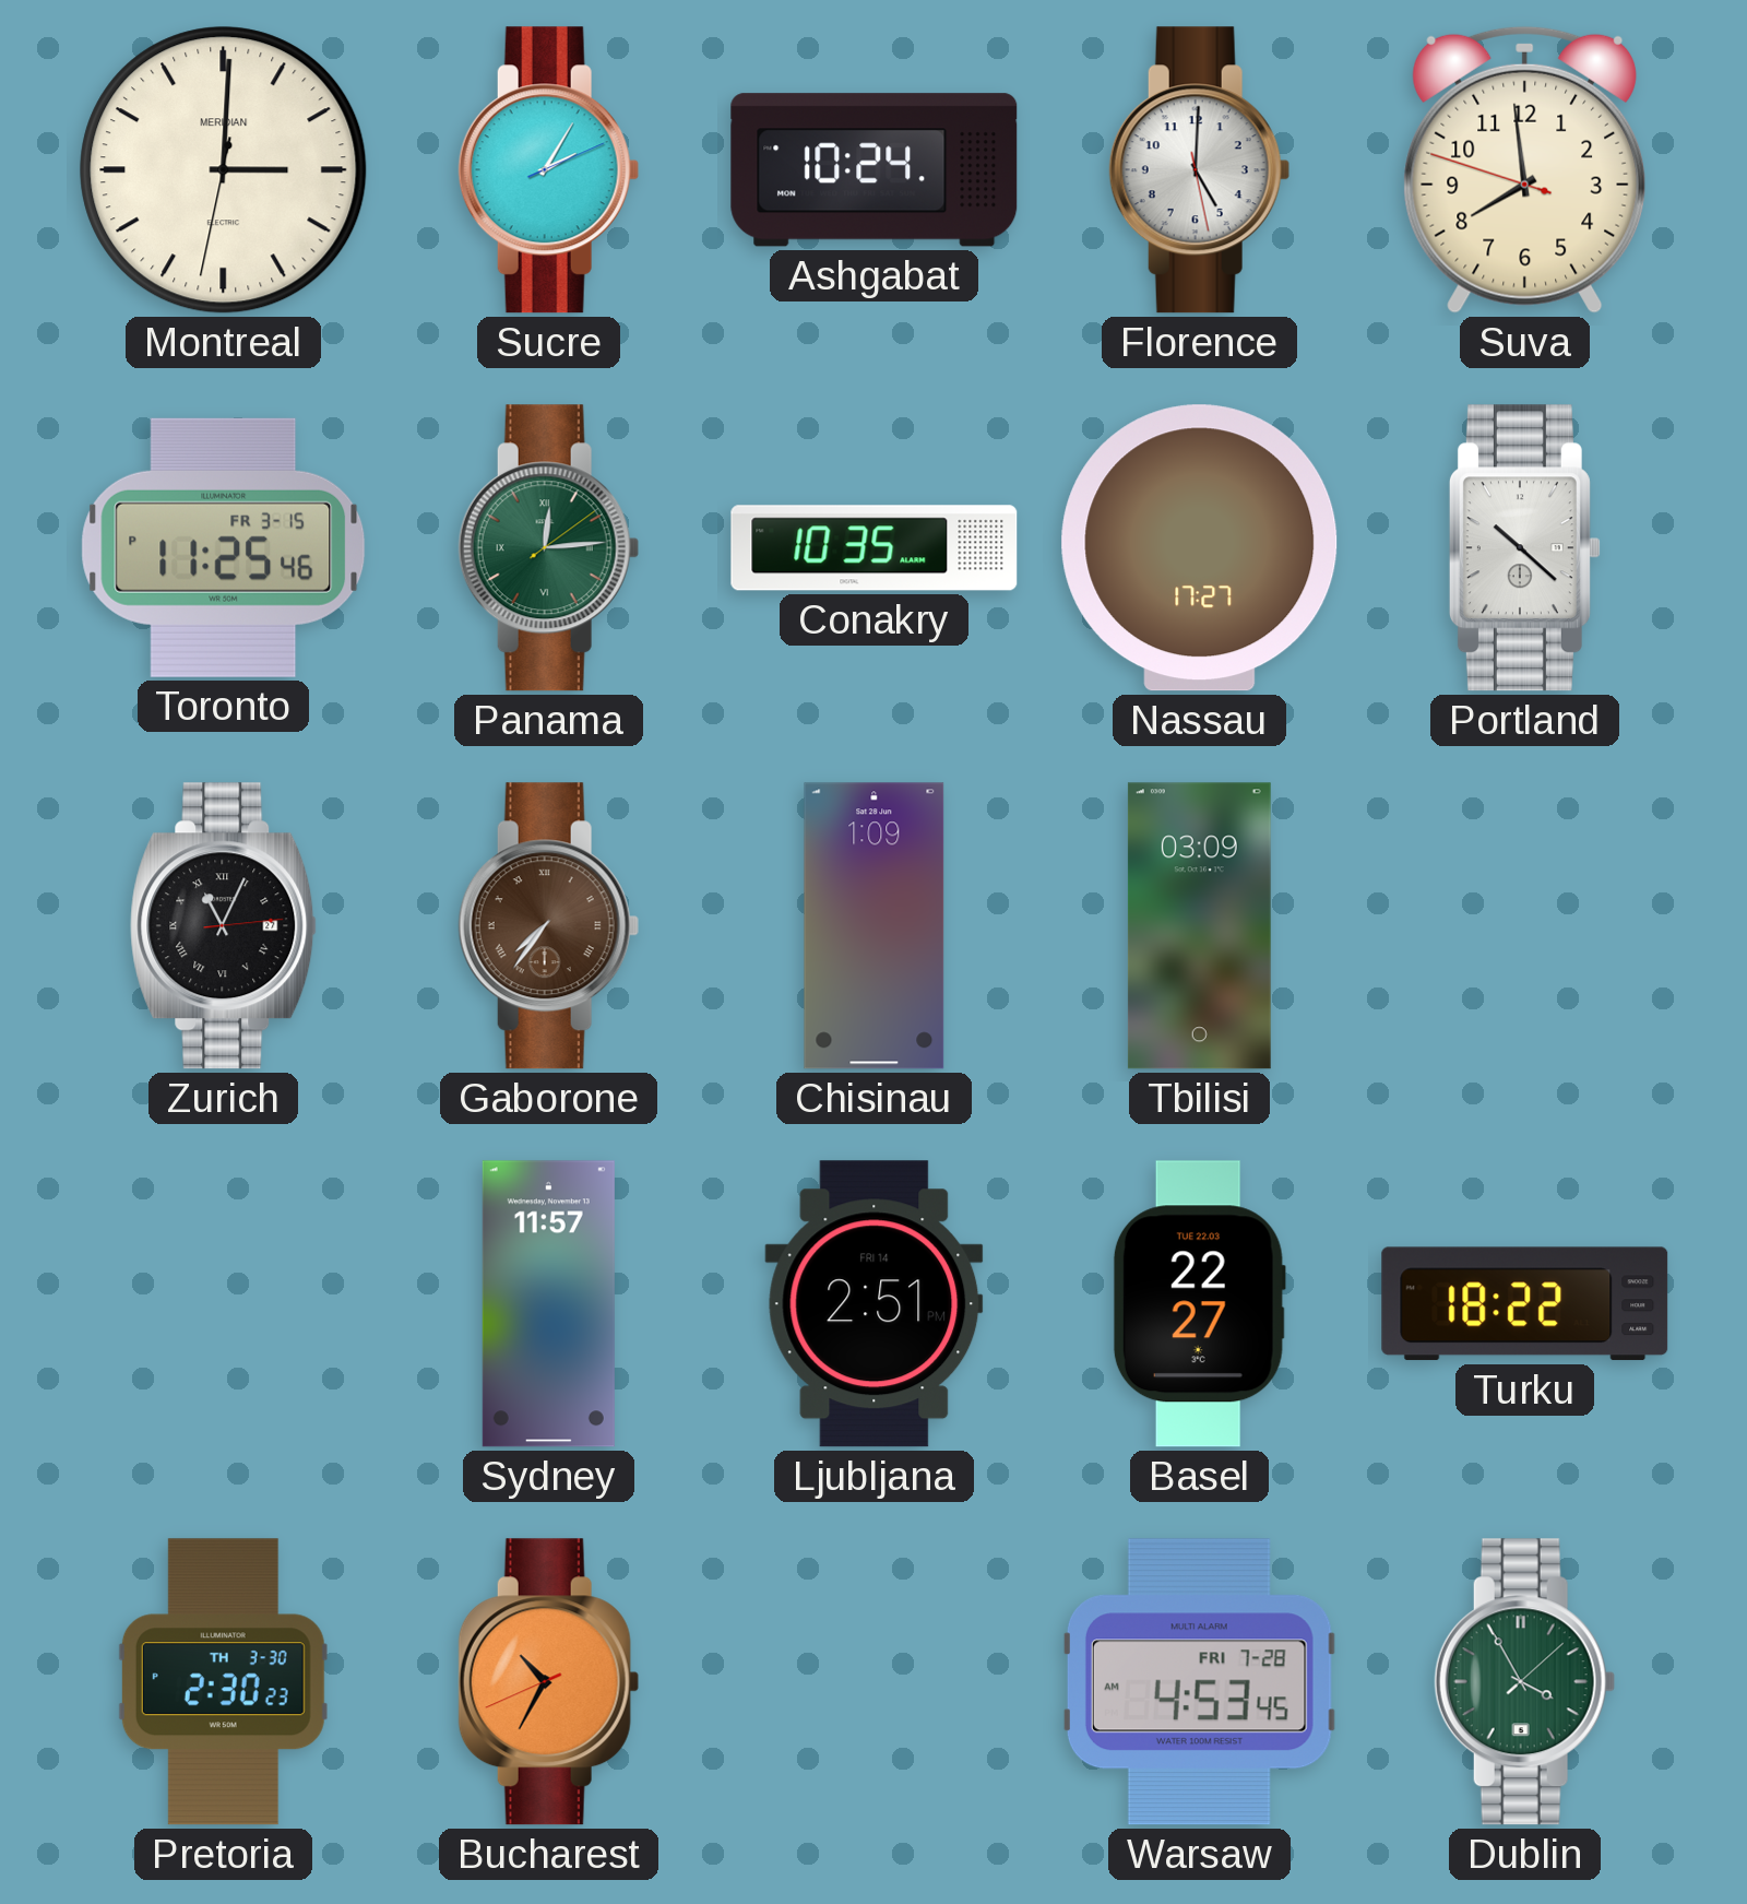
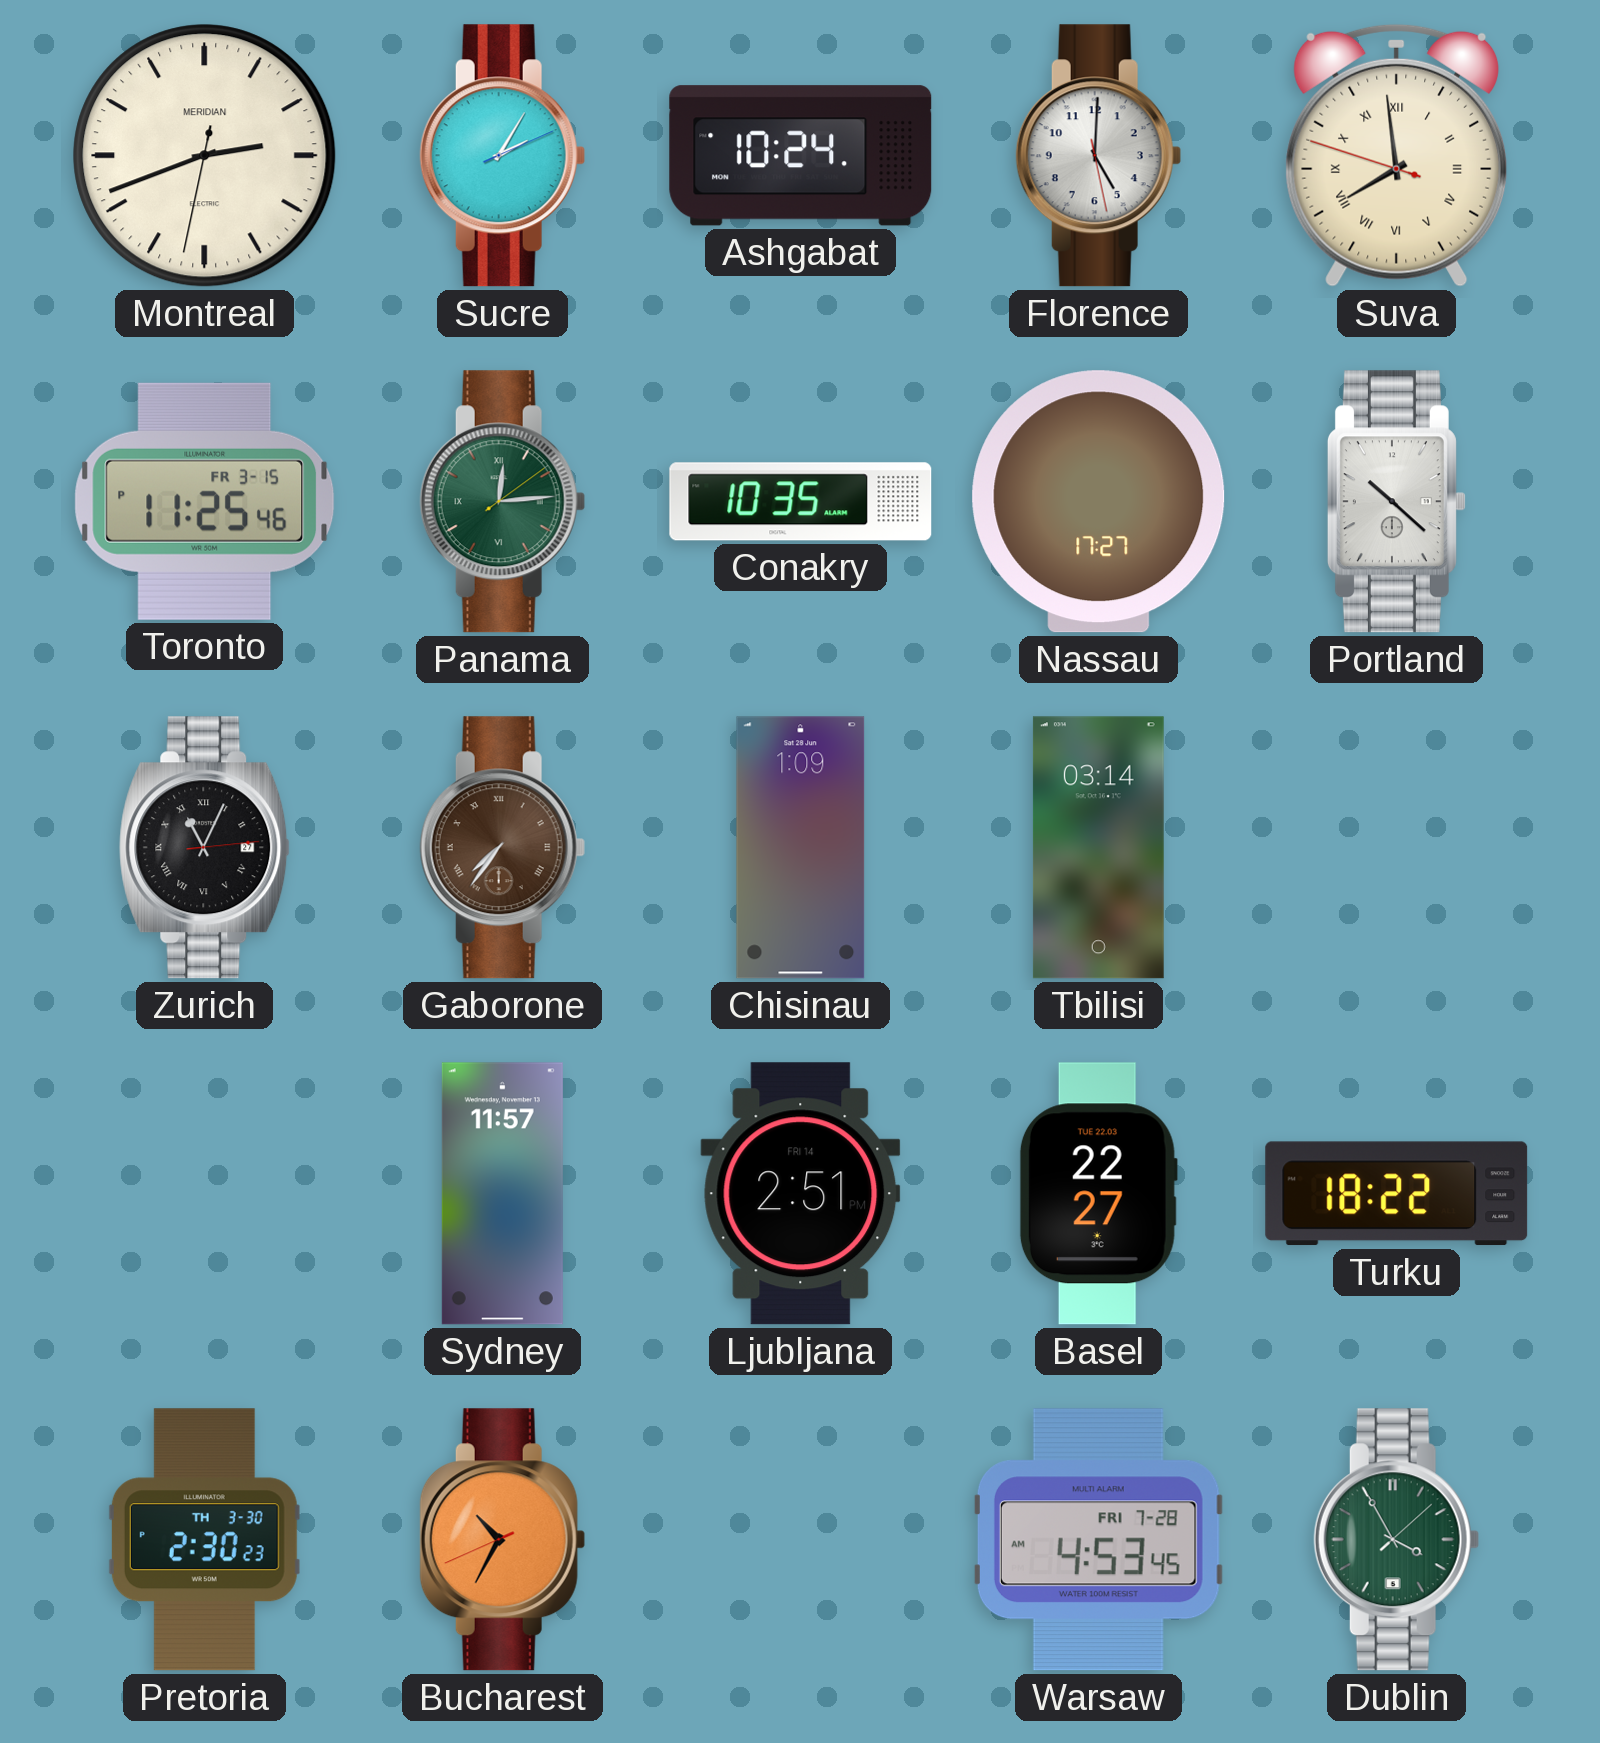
Montreal: 3:00 -> 2:41
Suva numerals: Arabic -> Roman
Tbilisi: 03:09 -> 03:14
